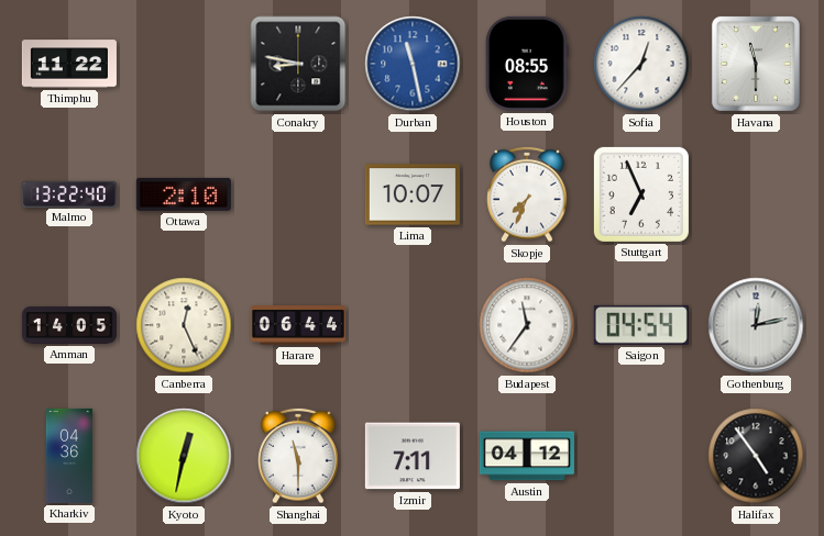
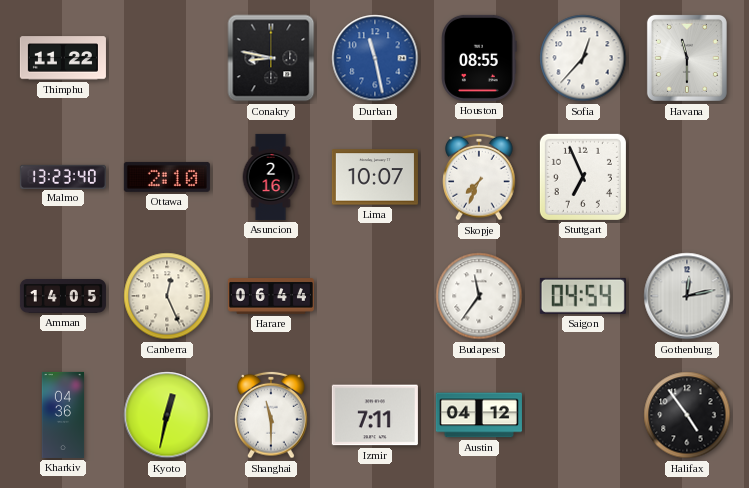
Malmo: 13:22 -> 13:23
Asuncion: none -> 2:16
